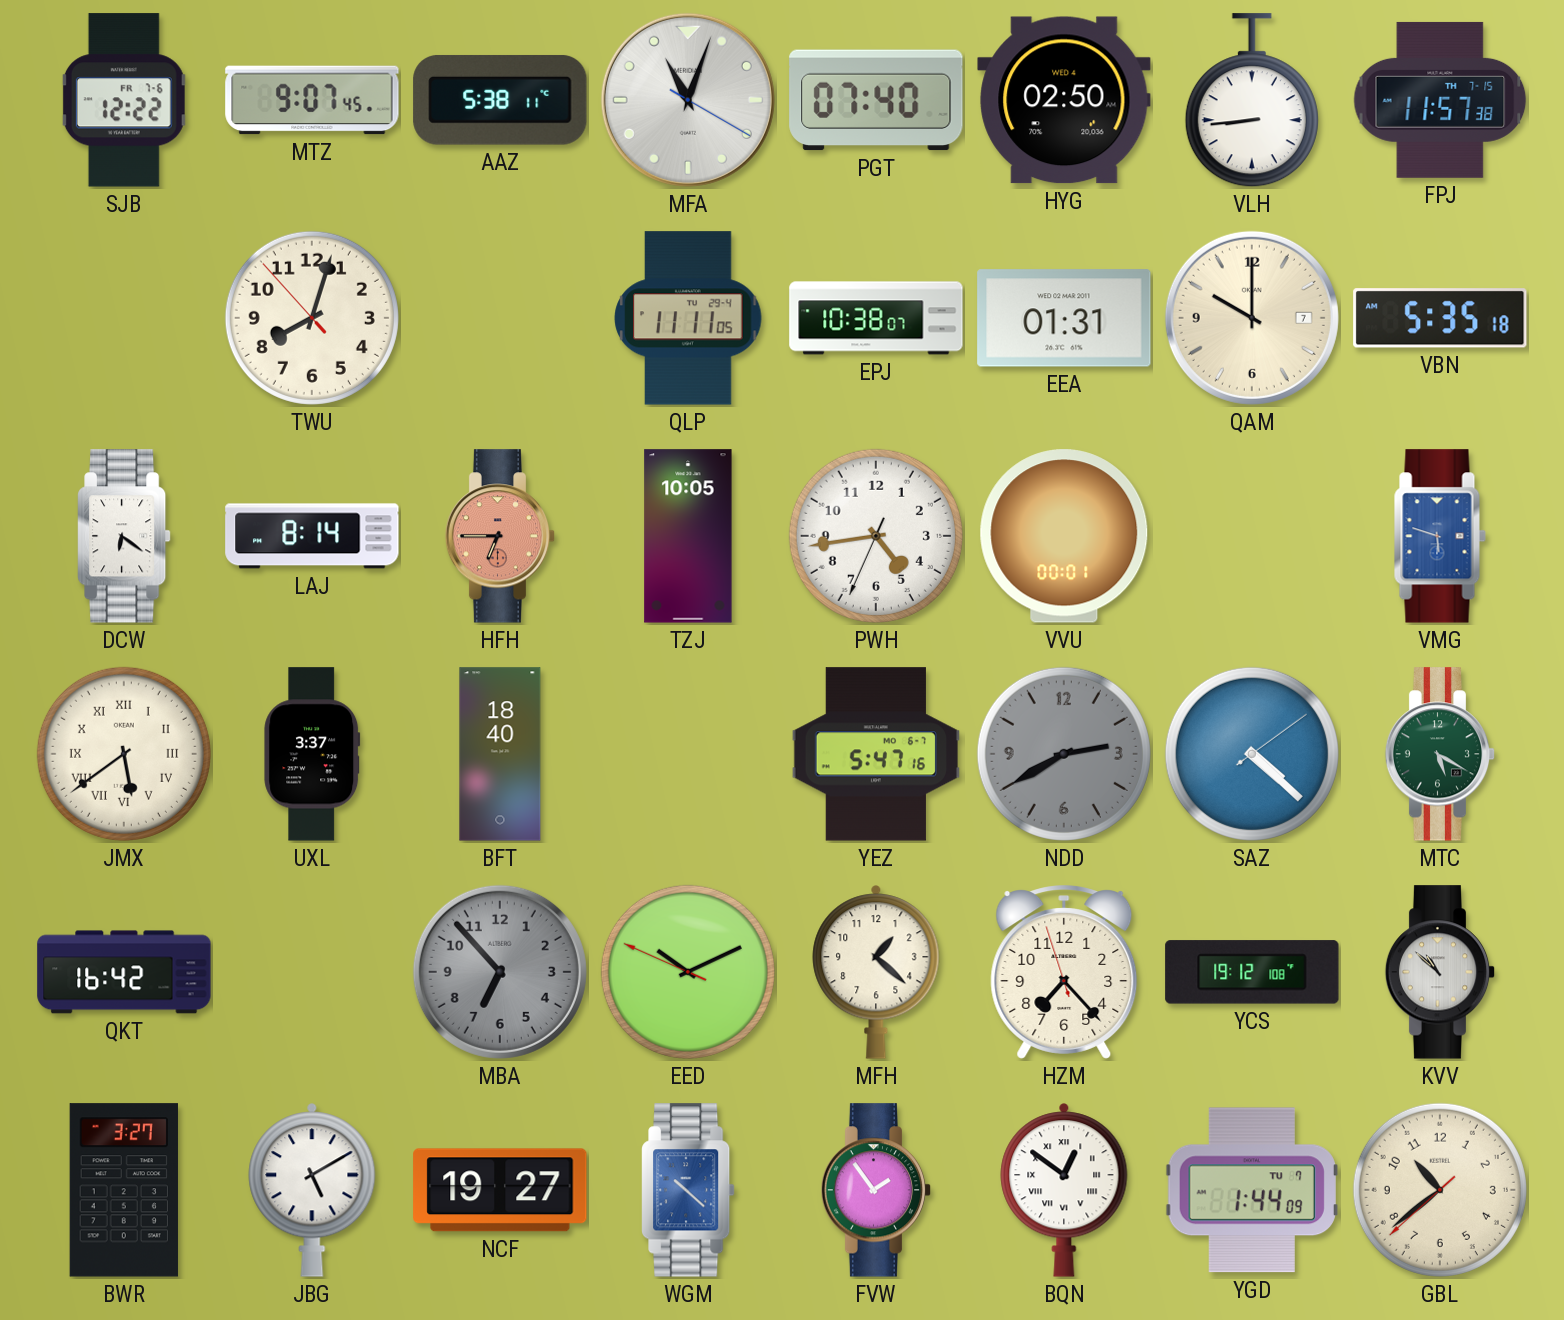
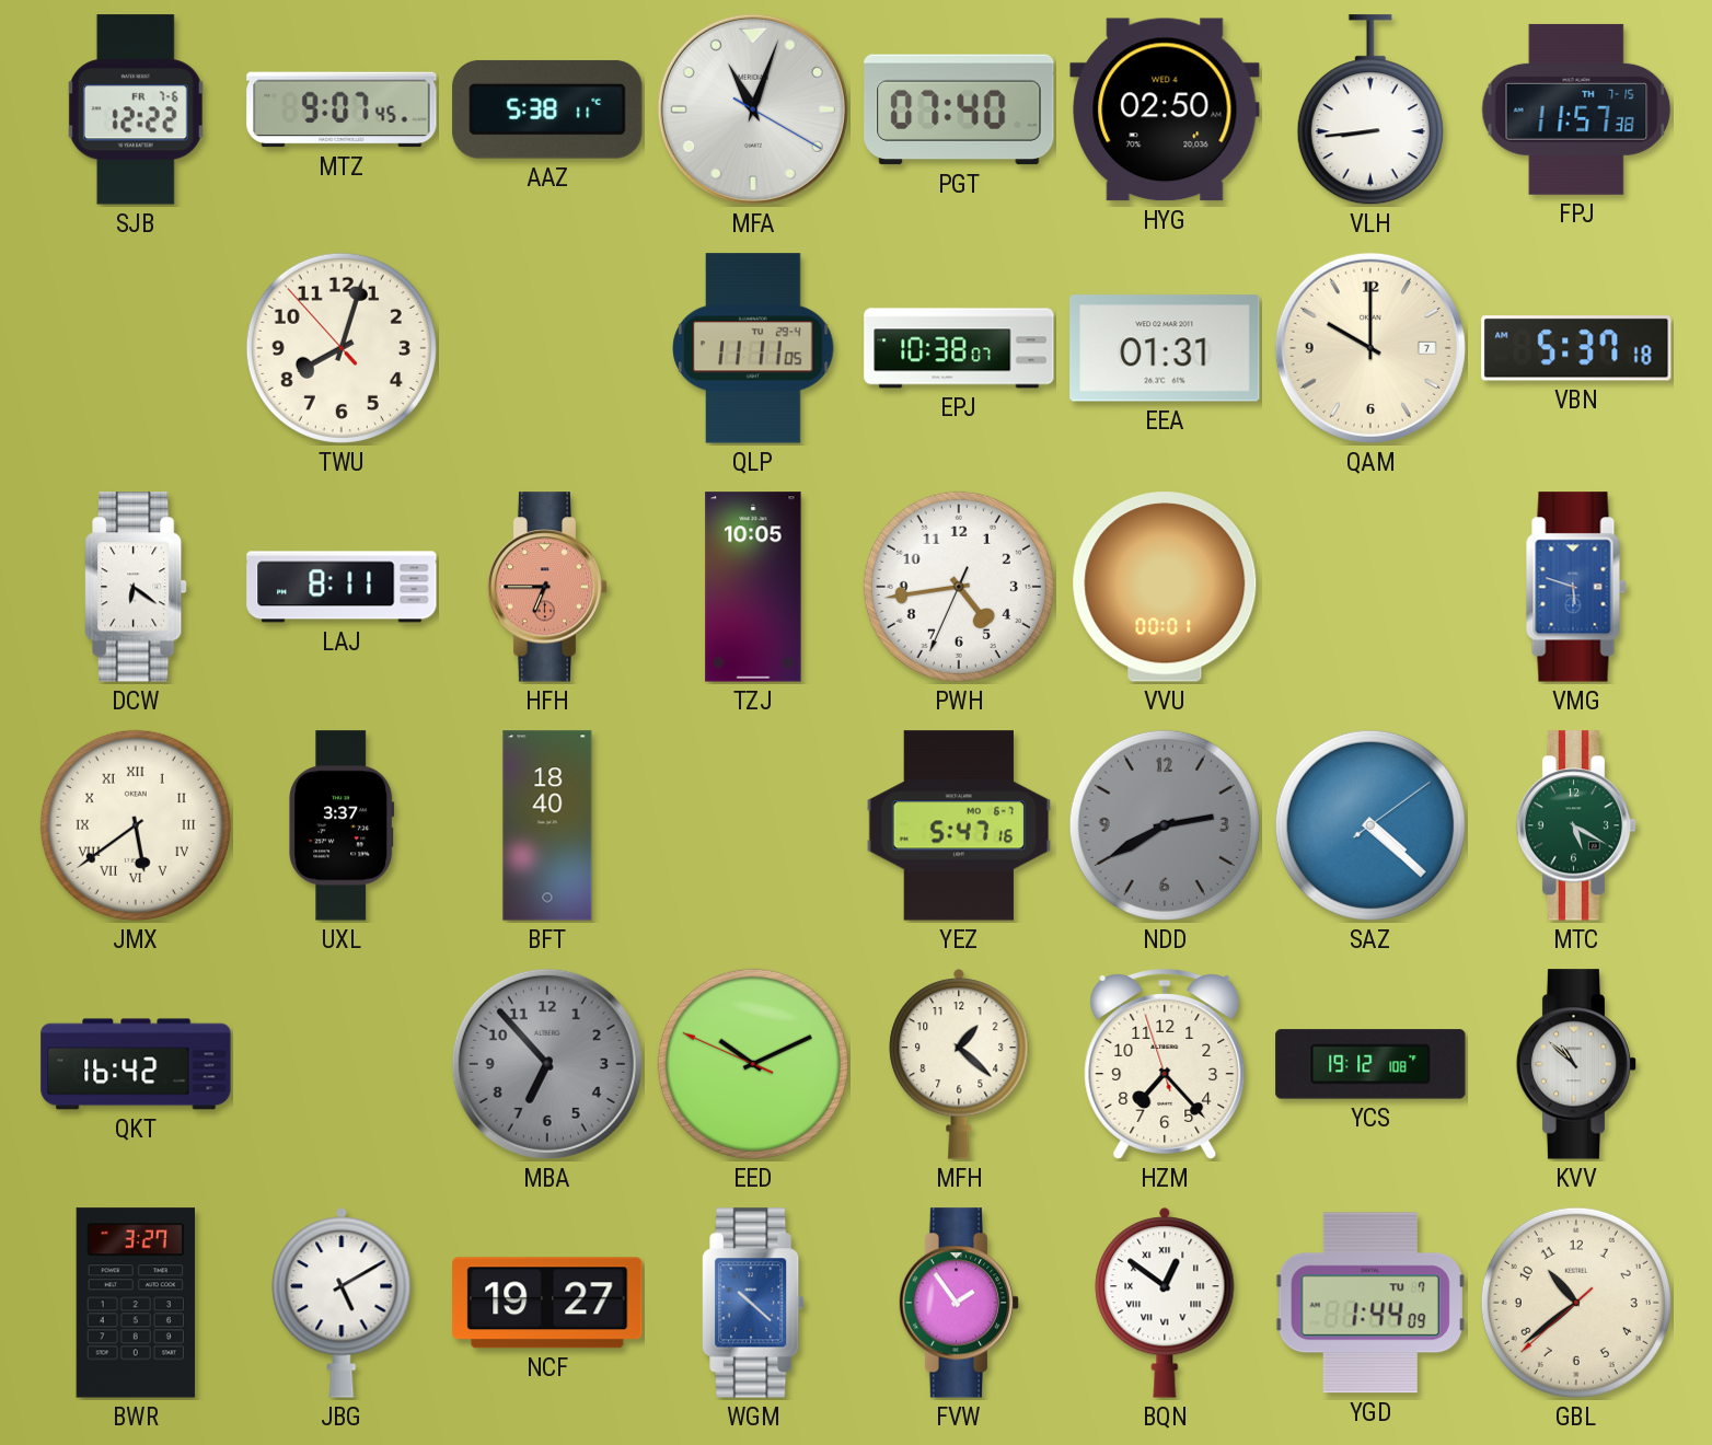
VBN: 5:35 -> 5:37
LAJ: 8:14 -> 8:11
